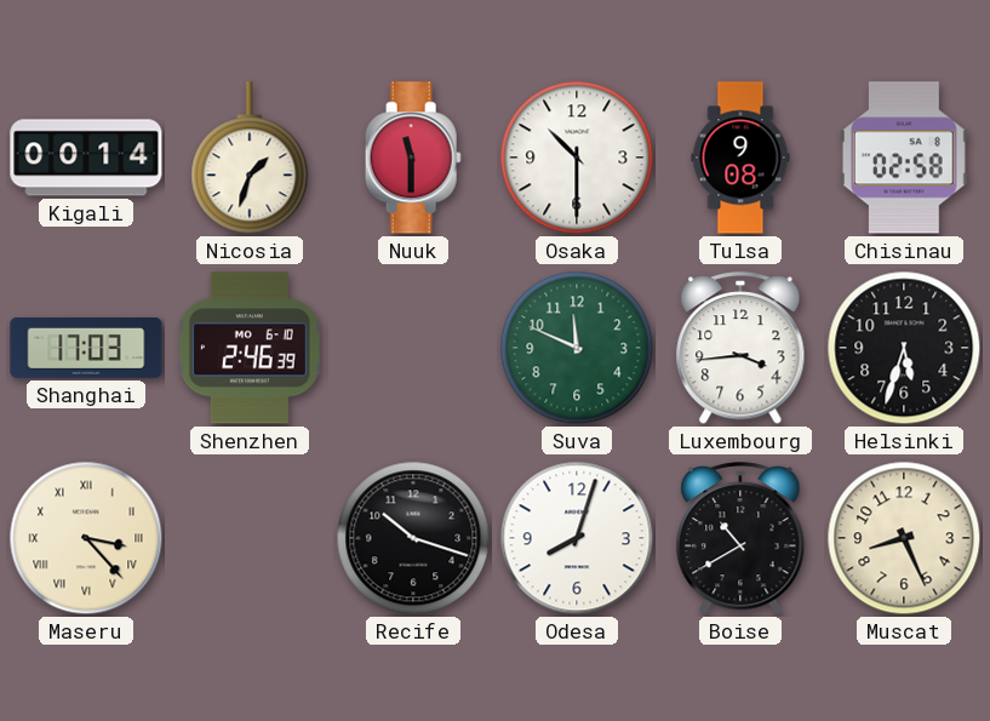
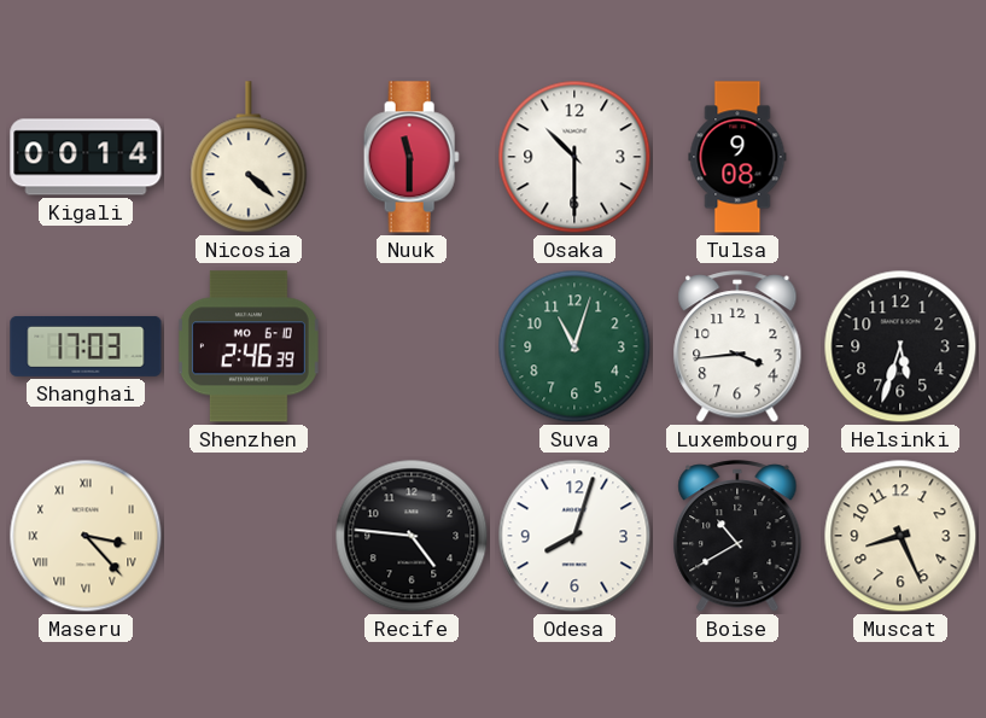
Nicosia: 1:33 -> 4:22
Chisinau: 02:58 -> none
Suva: 11:49 -> 11:03
Recife: 10:18 -> 4:46
